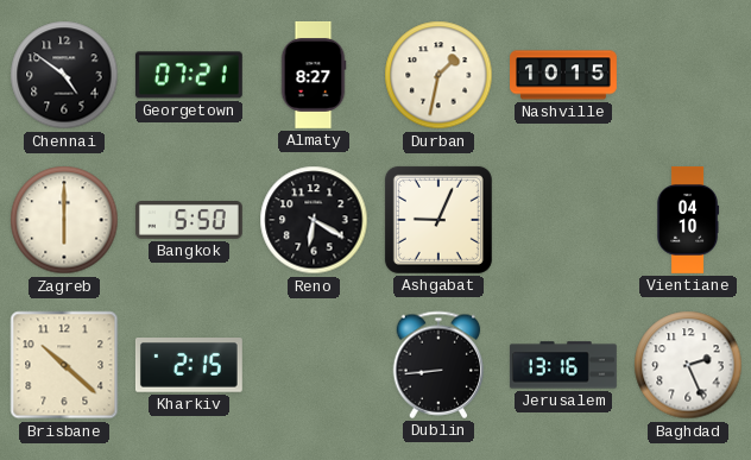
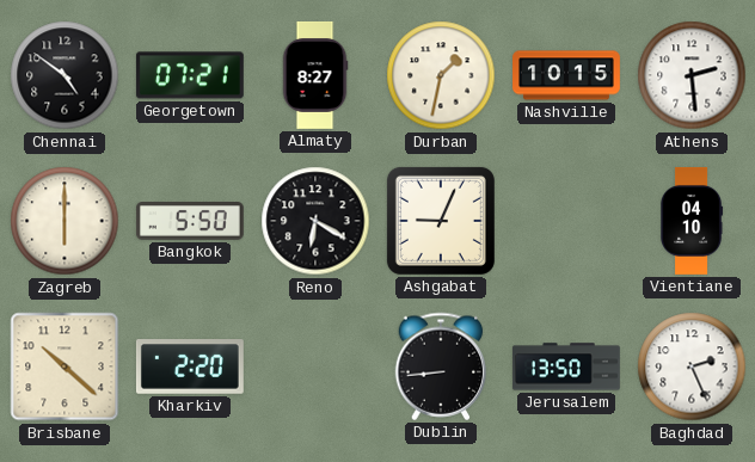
Athens: none -> 2:29
Kharkiv: 2:15 -> 2:20
Jerusalem: 13:16 -> 13:50
